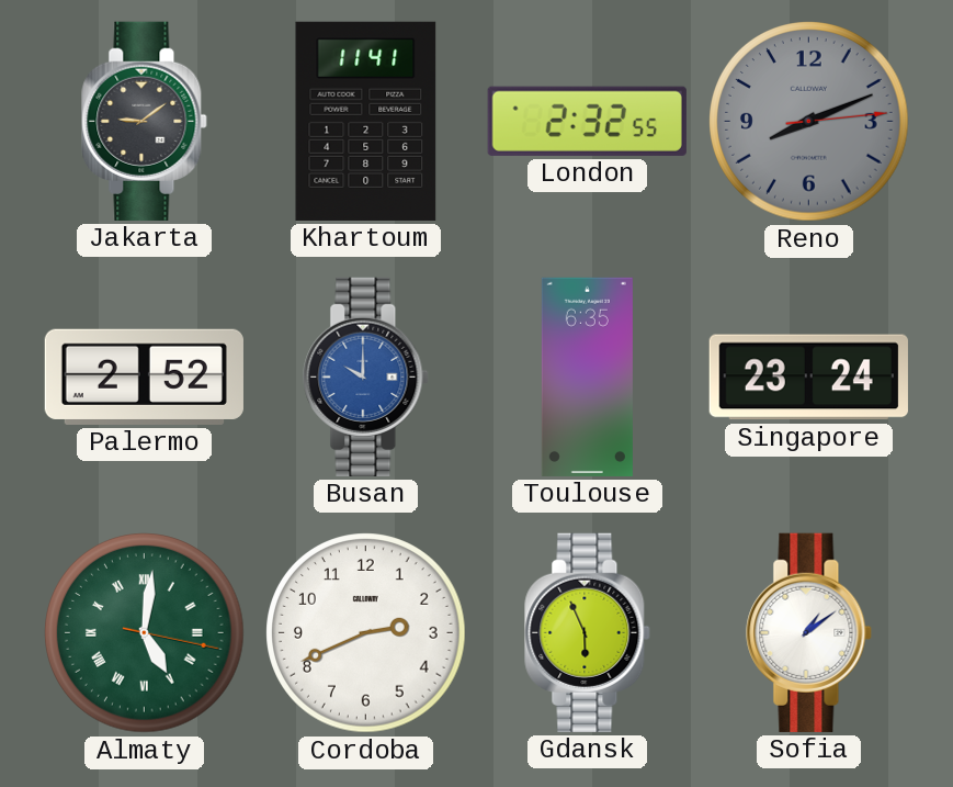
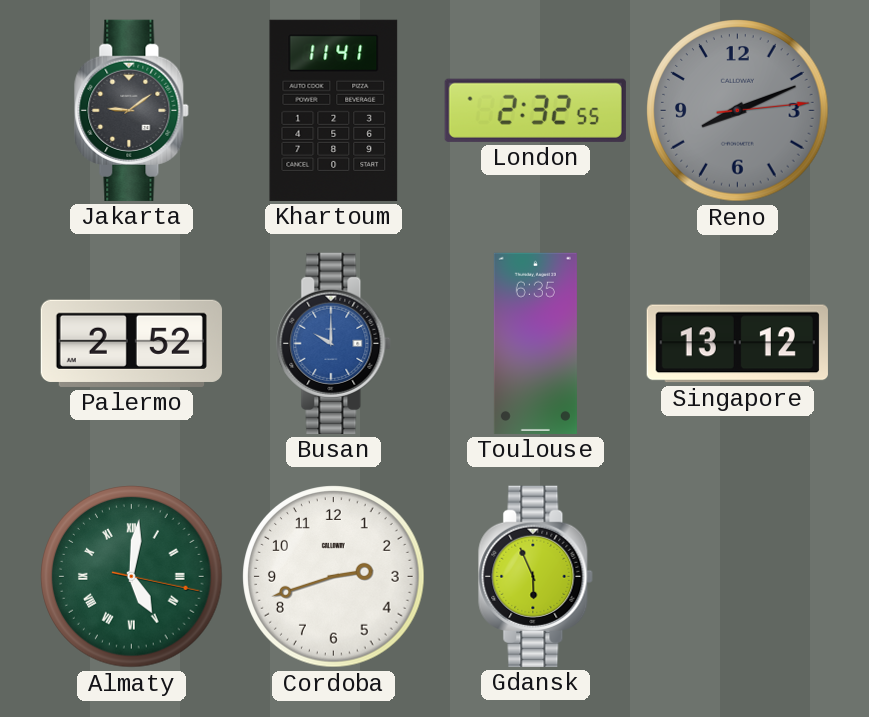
Singapore: 23:24 -> 13:12
Cordoba: 2:41 -> 2:42
Sofia: 1:09 -> none
